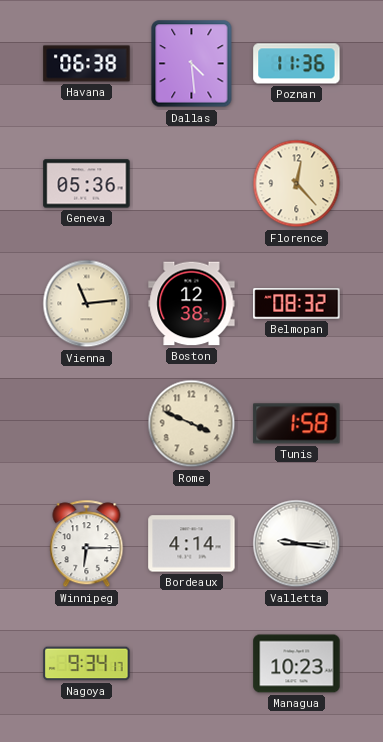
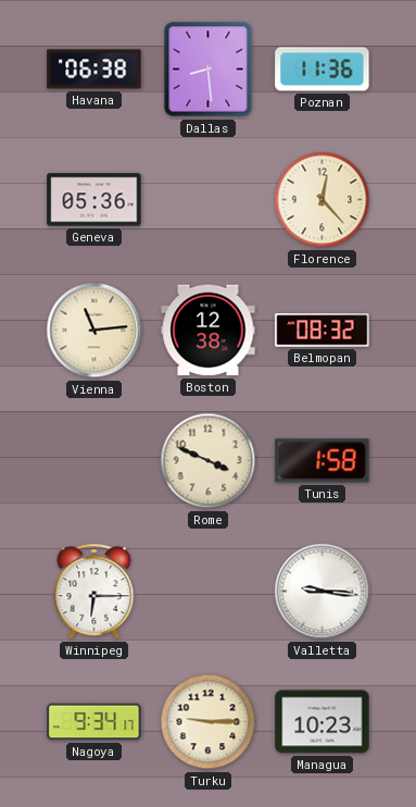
Dallas: 4:29 -> 8:29
Bordeaux: 4:14 -> none
Turku: none -> 9:15
